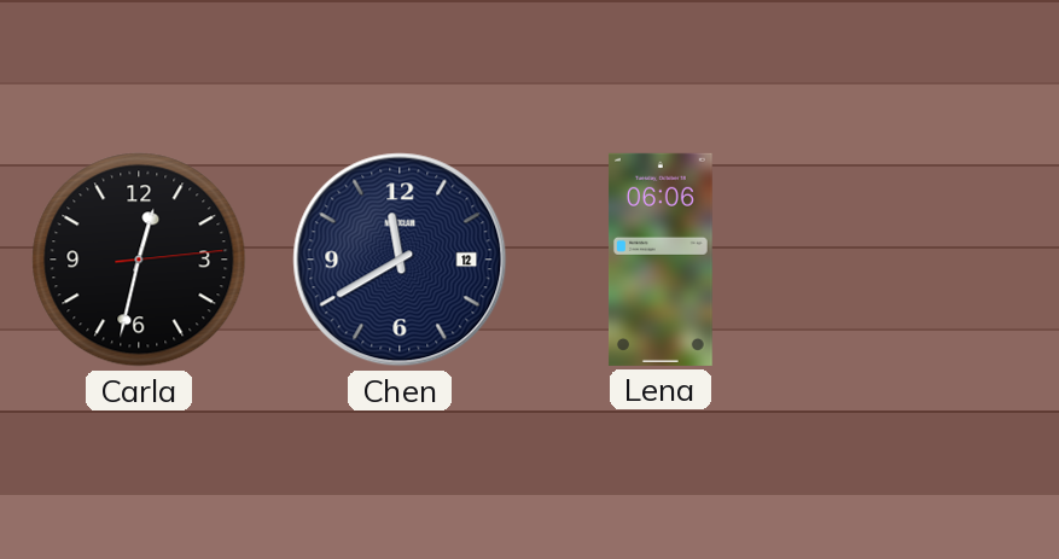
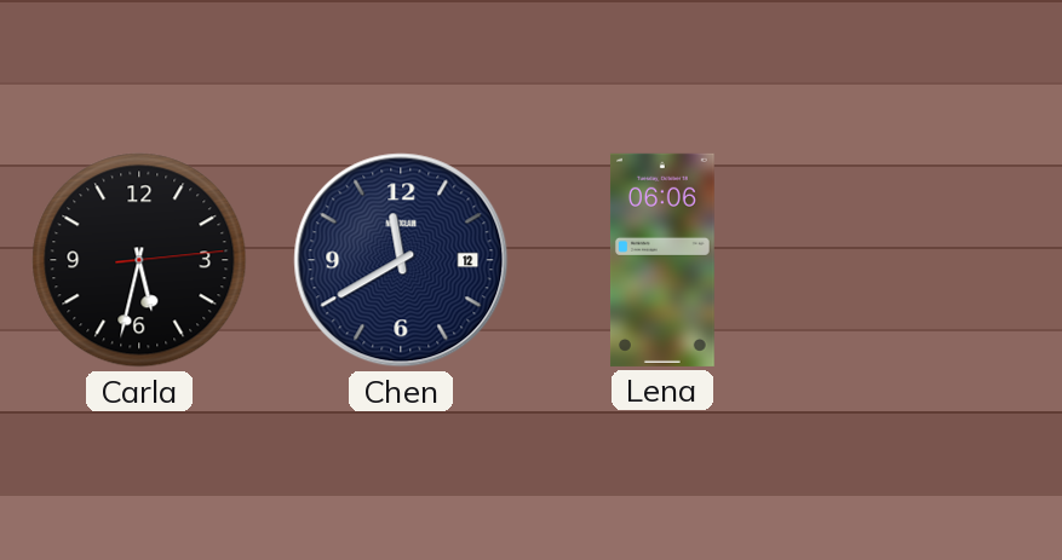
Carla: 12:32 -> 5:32
